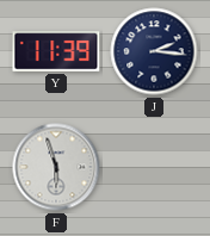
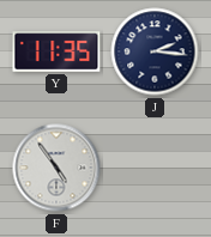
Y: 11:39 -> 11:35
F: 5:57 -> 4:54
